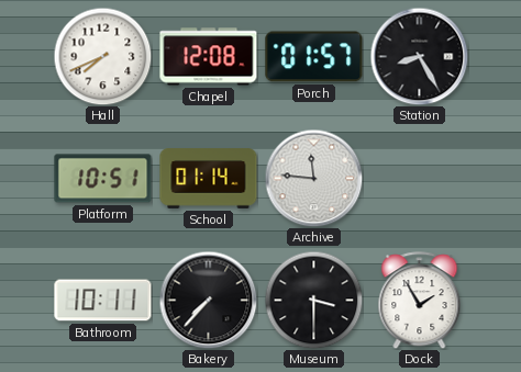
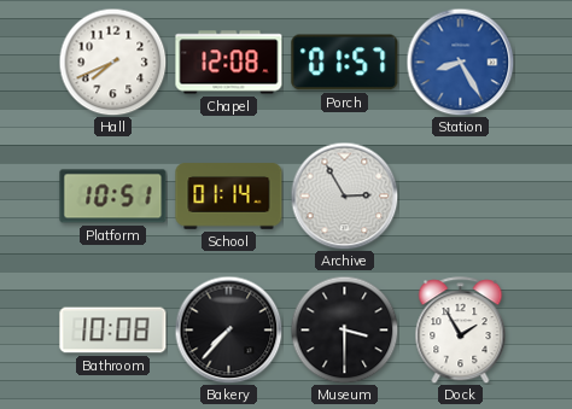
Station dial: black -> blue
Archive: 11:46 -> 2:55
Bathroom: 10:11 -> 10:08
